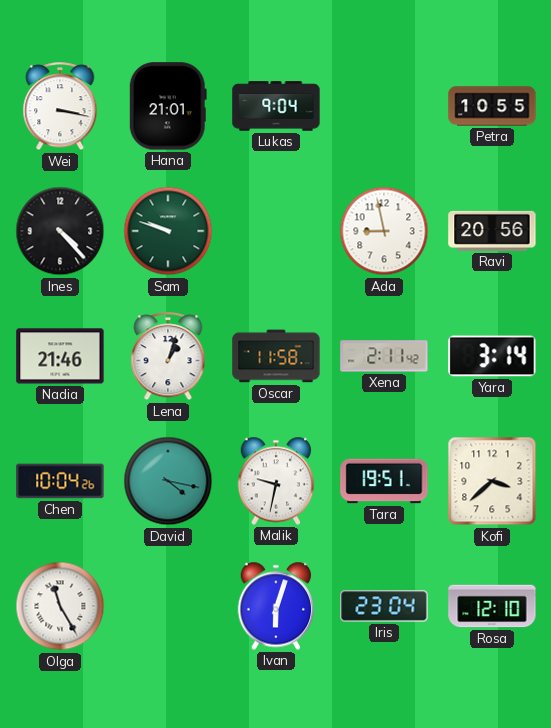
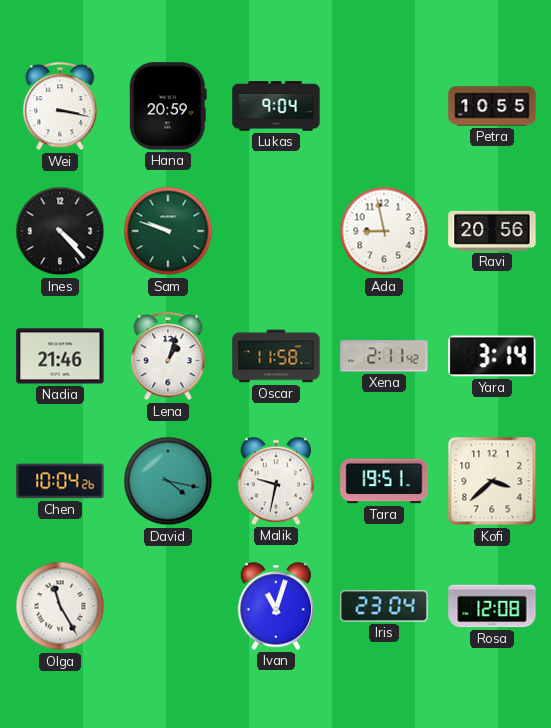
Hana: 21:01 -> 20:59
Ivan: 6:03 -> 11:03
Rosa: 12:10 -> 12:08
